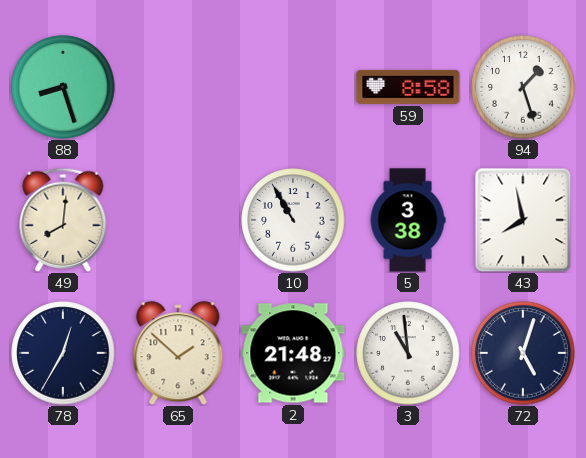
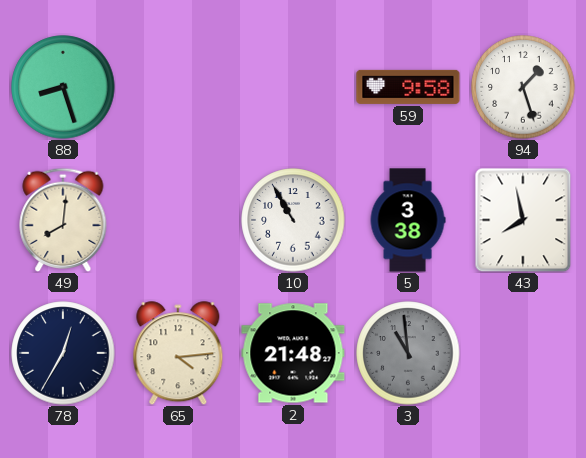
59: 8:58 -> 9:58
65: 1:52 -> 4:14
3 dial: white -> grey
72: 5:03 -> none
